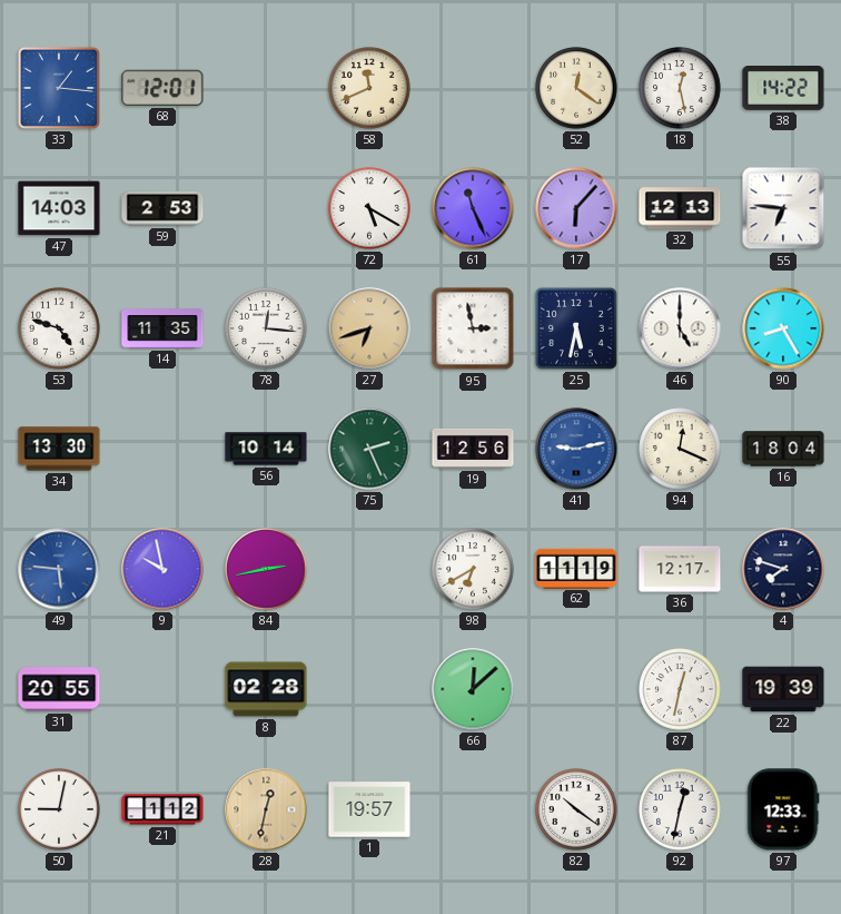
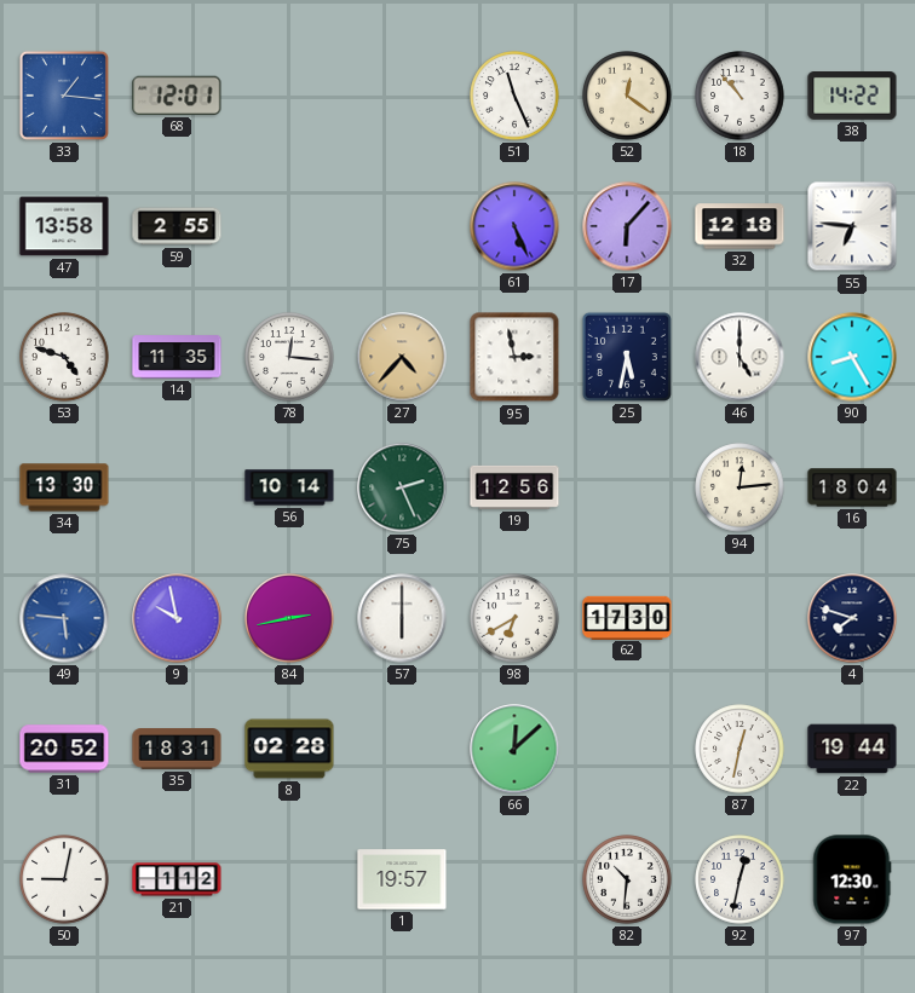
58: 11:41 -> none
51: none -> 11:26
18: 12:28 -> 10:53
47: 14:03 -> 13:58
59: 2:53 -> 2:55
72: 5:20 -> none
61: 11:26 -> 5:26
32: 12:13 -> 12:18
27: 6:42 -> 4:37
41: 9:13 -> none
94: 12:19 -> 12:14
57: none -> 6:00
62: 11:19 -> 17:30
36: 12:17 -> none
31: 20:55 -> 20:52
35: none -> 18:31
22: 19:39 -> 19:44
28: 12:32 -> none
82: 10:21 -> 10:31
97: 12:33 -> 12:30
